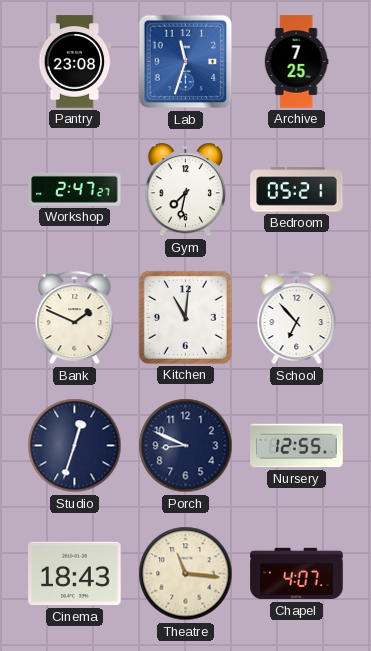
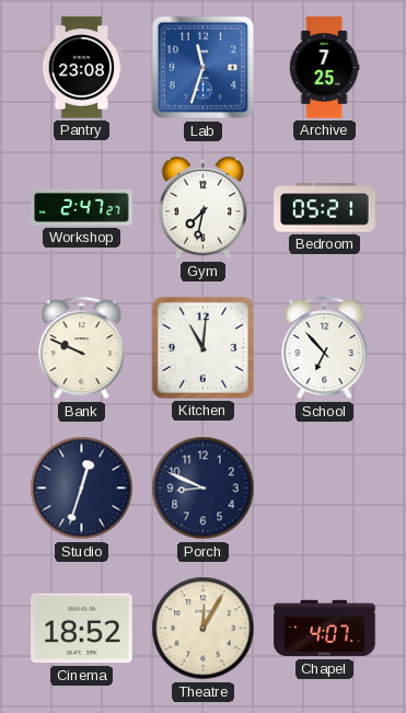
Bank: 1:49 -> 9:49
Nursery: 12:55 -> none
Cinema: 18:43 -> 18:52
Theatre: 11:16 -> 12:05
